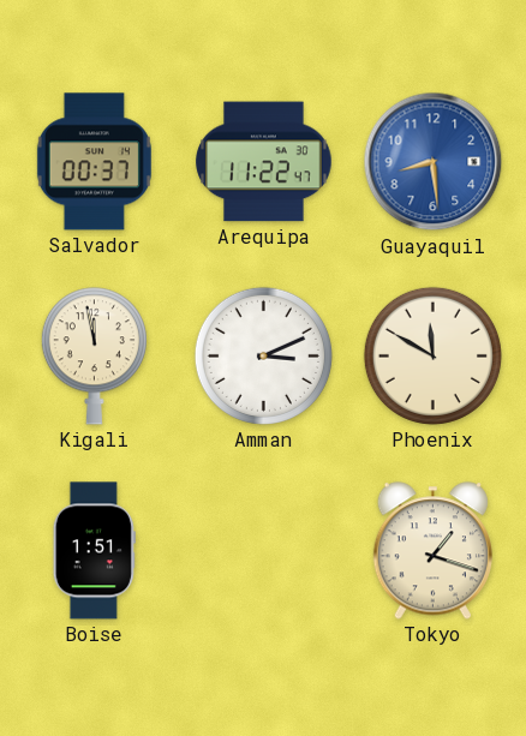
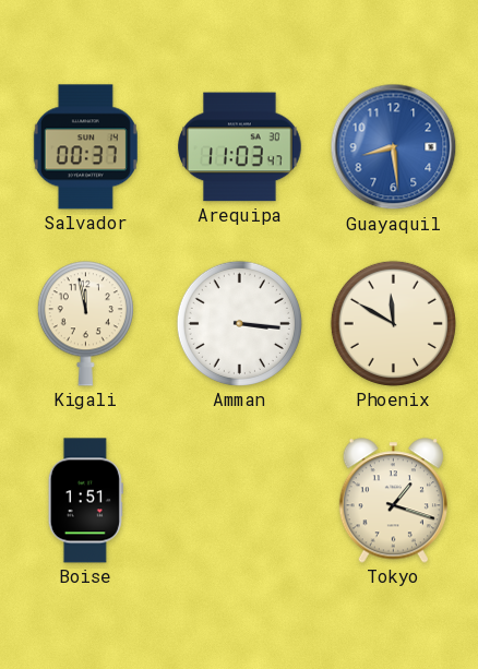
Arequipa: 11:22 -> 11:03
Amman: 3:11 -> 3:16
